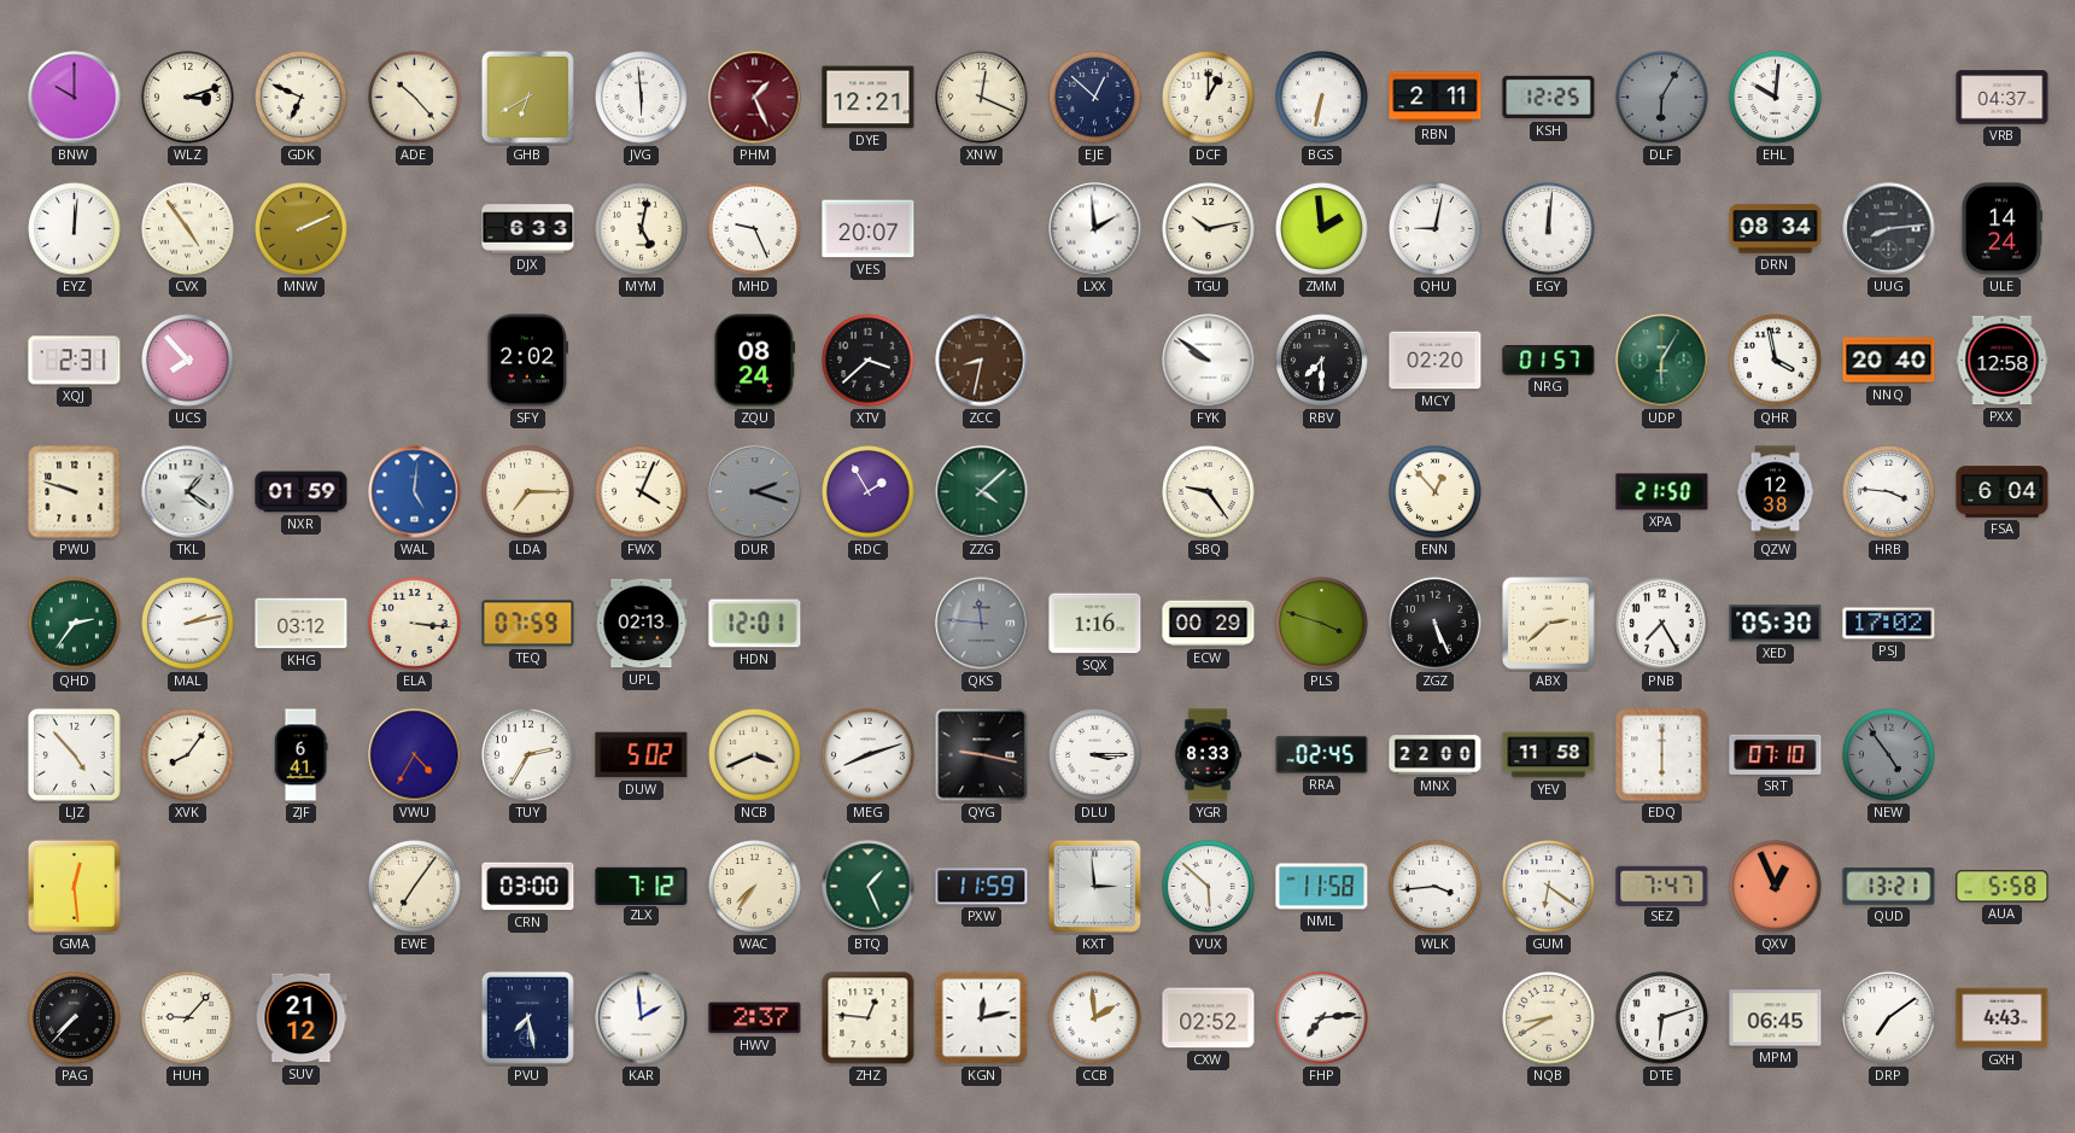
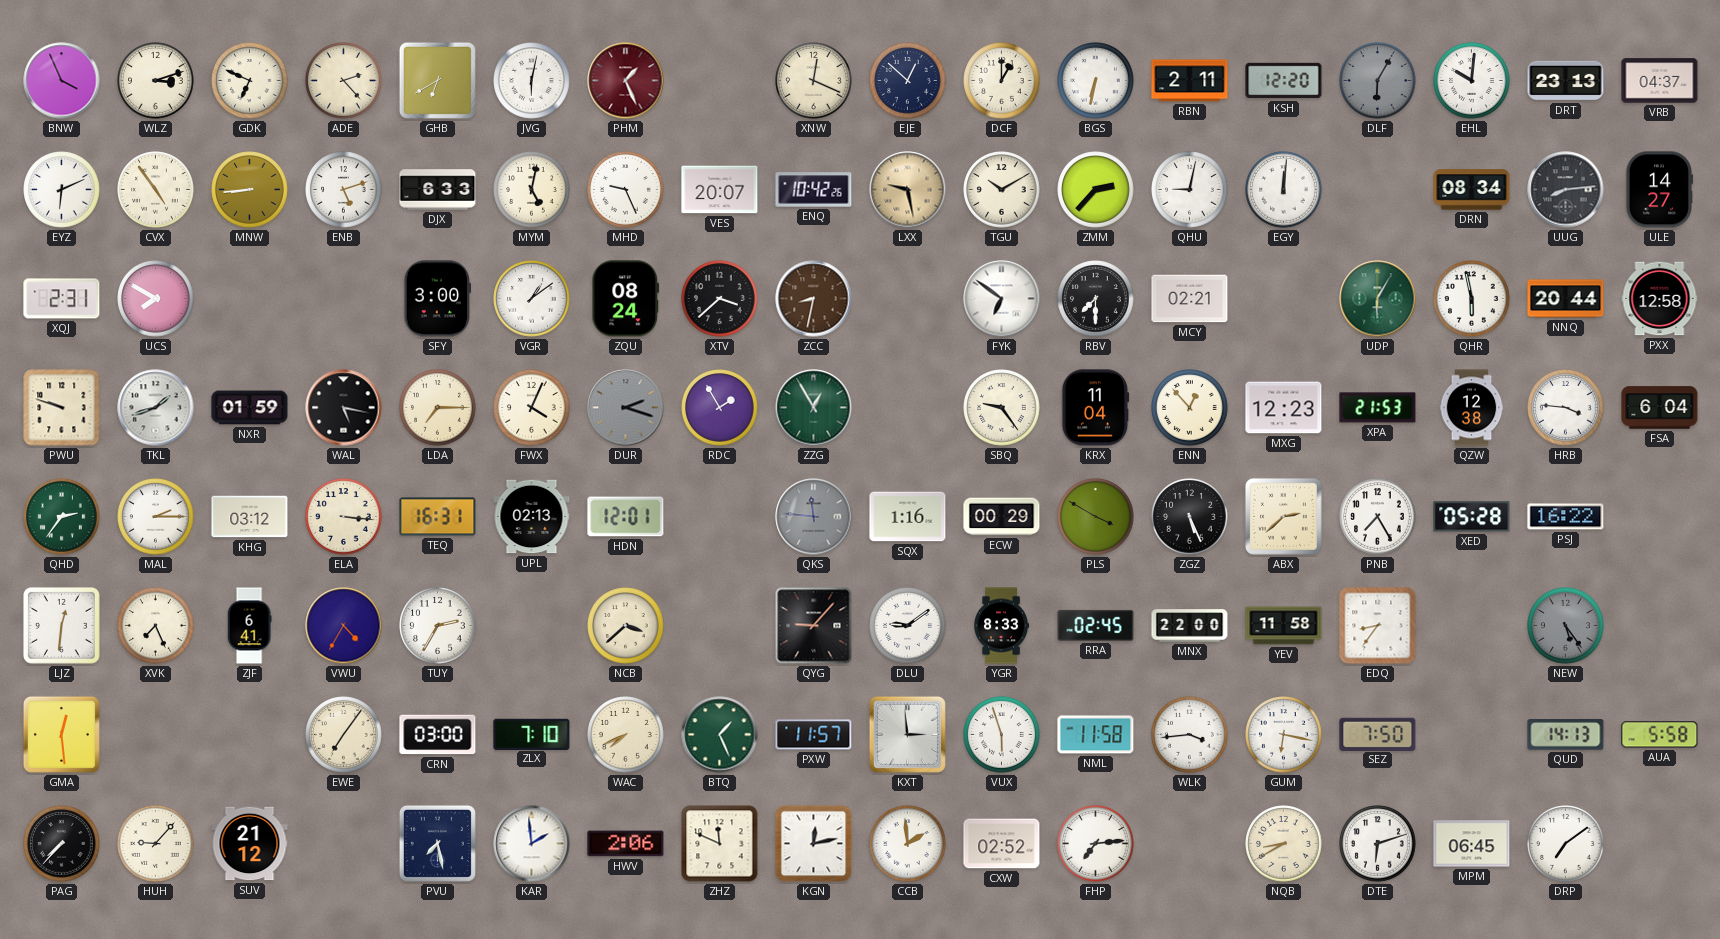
BNW: 10:00 -> 3:56
ADE: 10:23 -> 2:23
JVG: 5:59 -> 6:02
DYE: 12:21 -> none
KSH: 12:25 -> 12:20
DRT: none -> 23:13
EYZ: 12:01 -> 6:11
MNW: 2:11 -> 8:44
ENB: none -> 5:12
ENQ: none -> 10:42
LXX: 1:59 -> 9:28
LXX dial: white -> champagne
TGU: 10:13 -> 10:10
ZMM: 1:59 -> 2:37
ULE: 14:24 -> 14:27
UCS: 7:53 -> 7:50
SFY: 2:02 -> 3:00
VGR: none -> 1:09
FYK: 9:51 -> 6:51
MCY: 02:20 -> 02:21
NRG: 01:57 -> none
QHR: 3:58 -> 5:58
NNQ: 20:40 -> 20:44
TKL: 1:21 -> 1:42
WAL: 5:01 -> 5:17
WAL dial: blue -> black
ZZG: 4:08 -> 12:55
KRX: none -> 11:04
MXG: none -> 12:23
XPA: 21:50 -> 21:53
MAL: 2:13 -> 2:15
TEQ: 07:59 -> 16:31
PLS: 3:48 -> 3:50
XED: 05:30 -> 05:28
PSJ: 17:02 -> 16:22
LJZ: 4:53 -> 12:31
XVK: 8:06 -> 7:26
DUW: 5:02 -> none
NCB: 3:41 -> 3:38
MEG: 8:12 -> none
QYG: 9:17 -> 9:07
DLU: 3:15 -> 9:09
EDQ: 6:00 -> 8:36
SRT: 07:10 -> none
NEW: 4:54 -> 5:24
ZLX: 7:12 -> 7:10
WAC: 7:36 -> 7:41
PXW: 11:59 -> 11:57
VUX: 5:52 -> 5:57
GUM: 6:21 -> 6:17
SEZ: 7:47 -> 7:50
QXV: 12:56 -> none
QUD: 13:21 -> 14:13
HWV: 2:37 -> 2:06
ZHZ: 12:46 -> 11:49
GXH: 4:43 -> none
